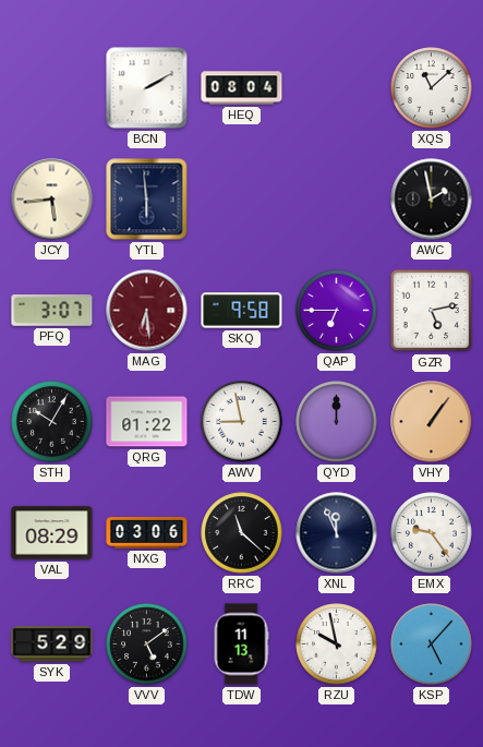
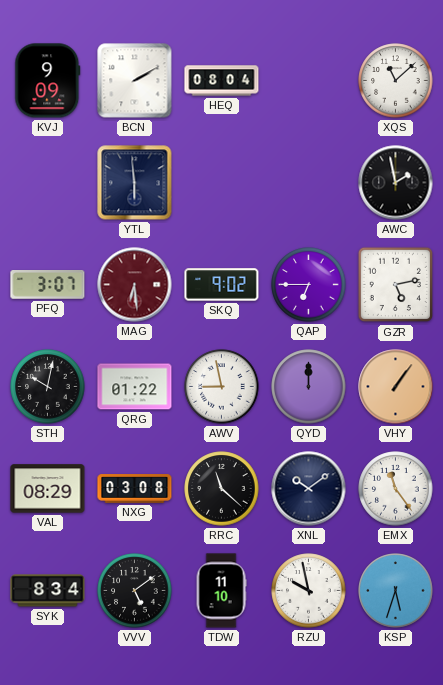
KVJ: none -> 9:09
JCY: 5:44 -> none
SKQ: 9:58 -> 9:02
STH: 10:05 -> 10:02
NXG: 03:06 -> 03:08
XNL: 11:56 -> 10:09
EMX: 9:24 -> 11:24
SYK: 5:29 -> 8:34
TDW: 11:13 -> 11:10
KSP: 5:07 -> 5:33
